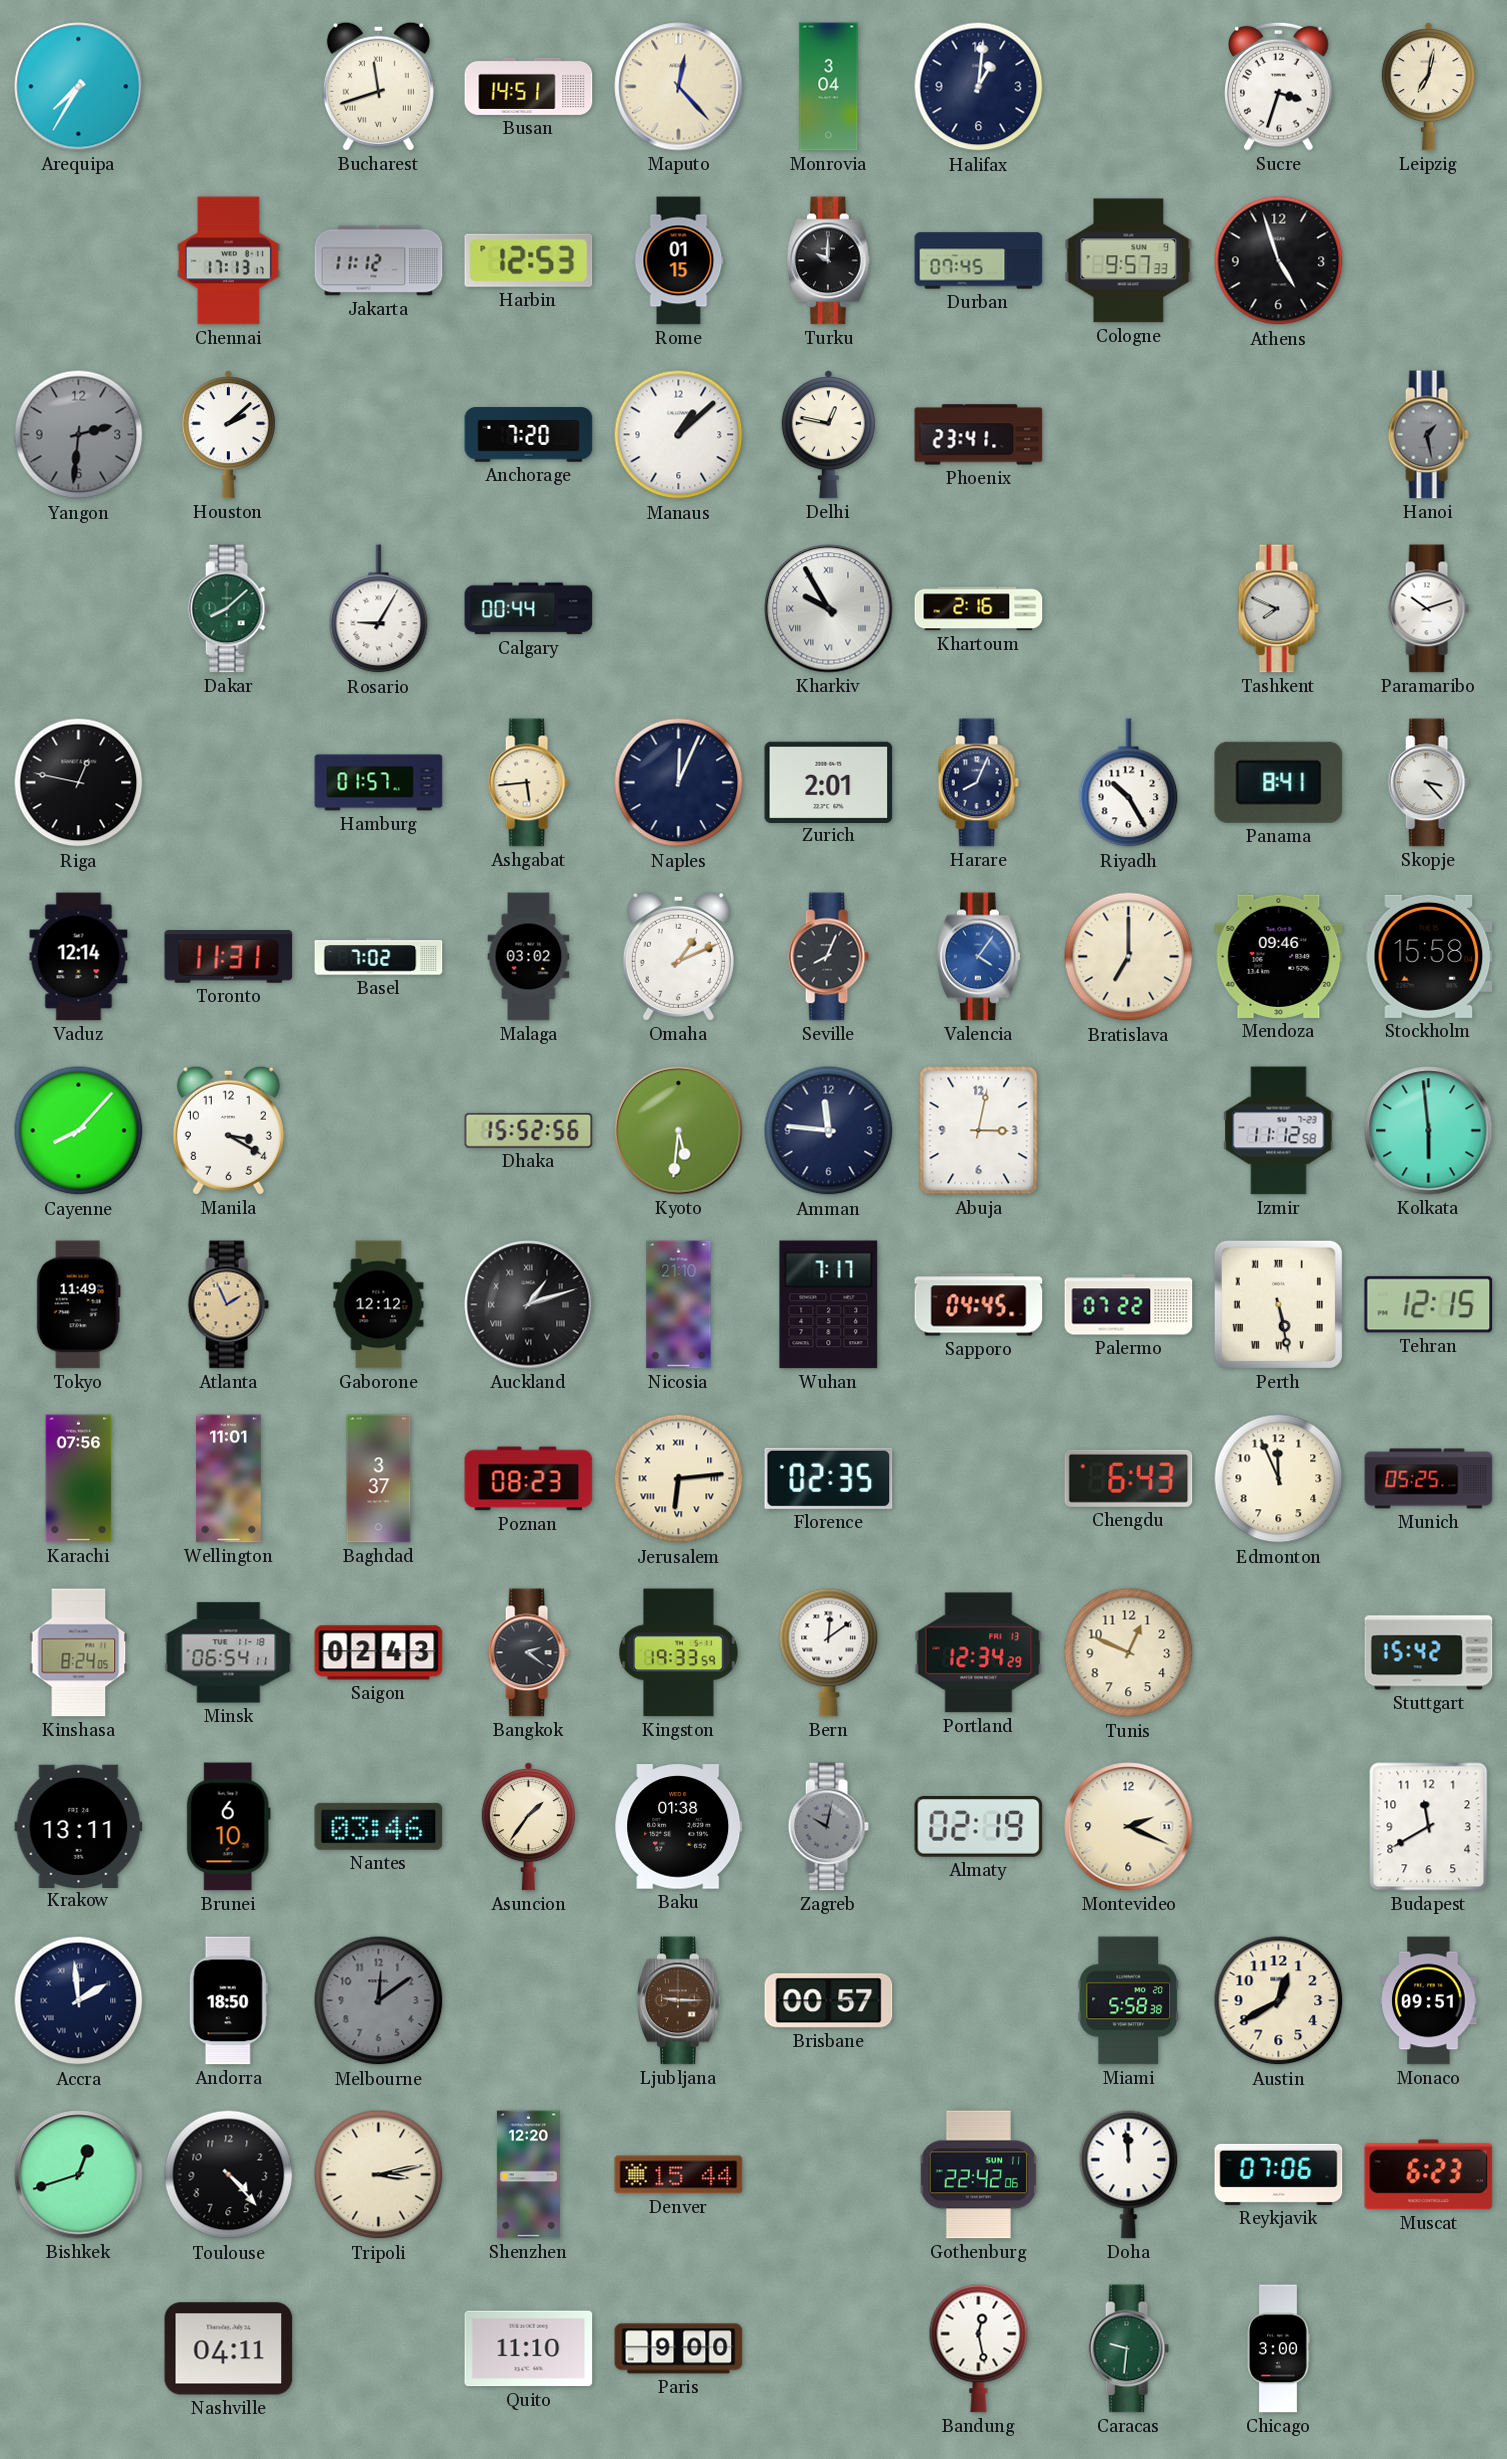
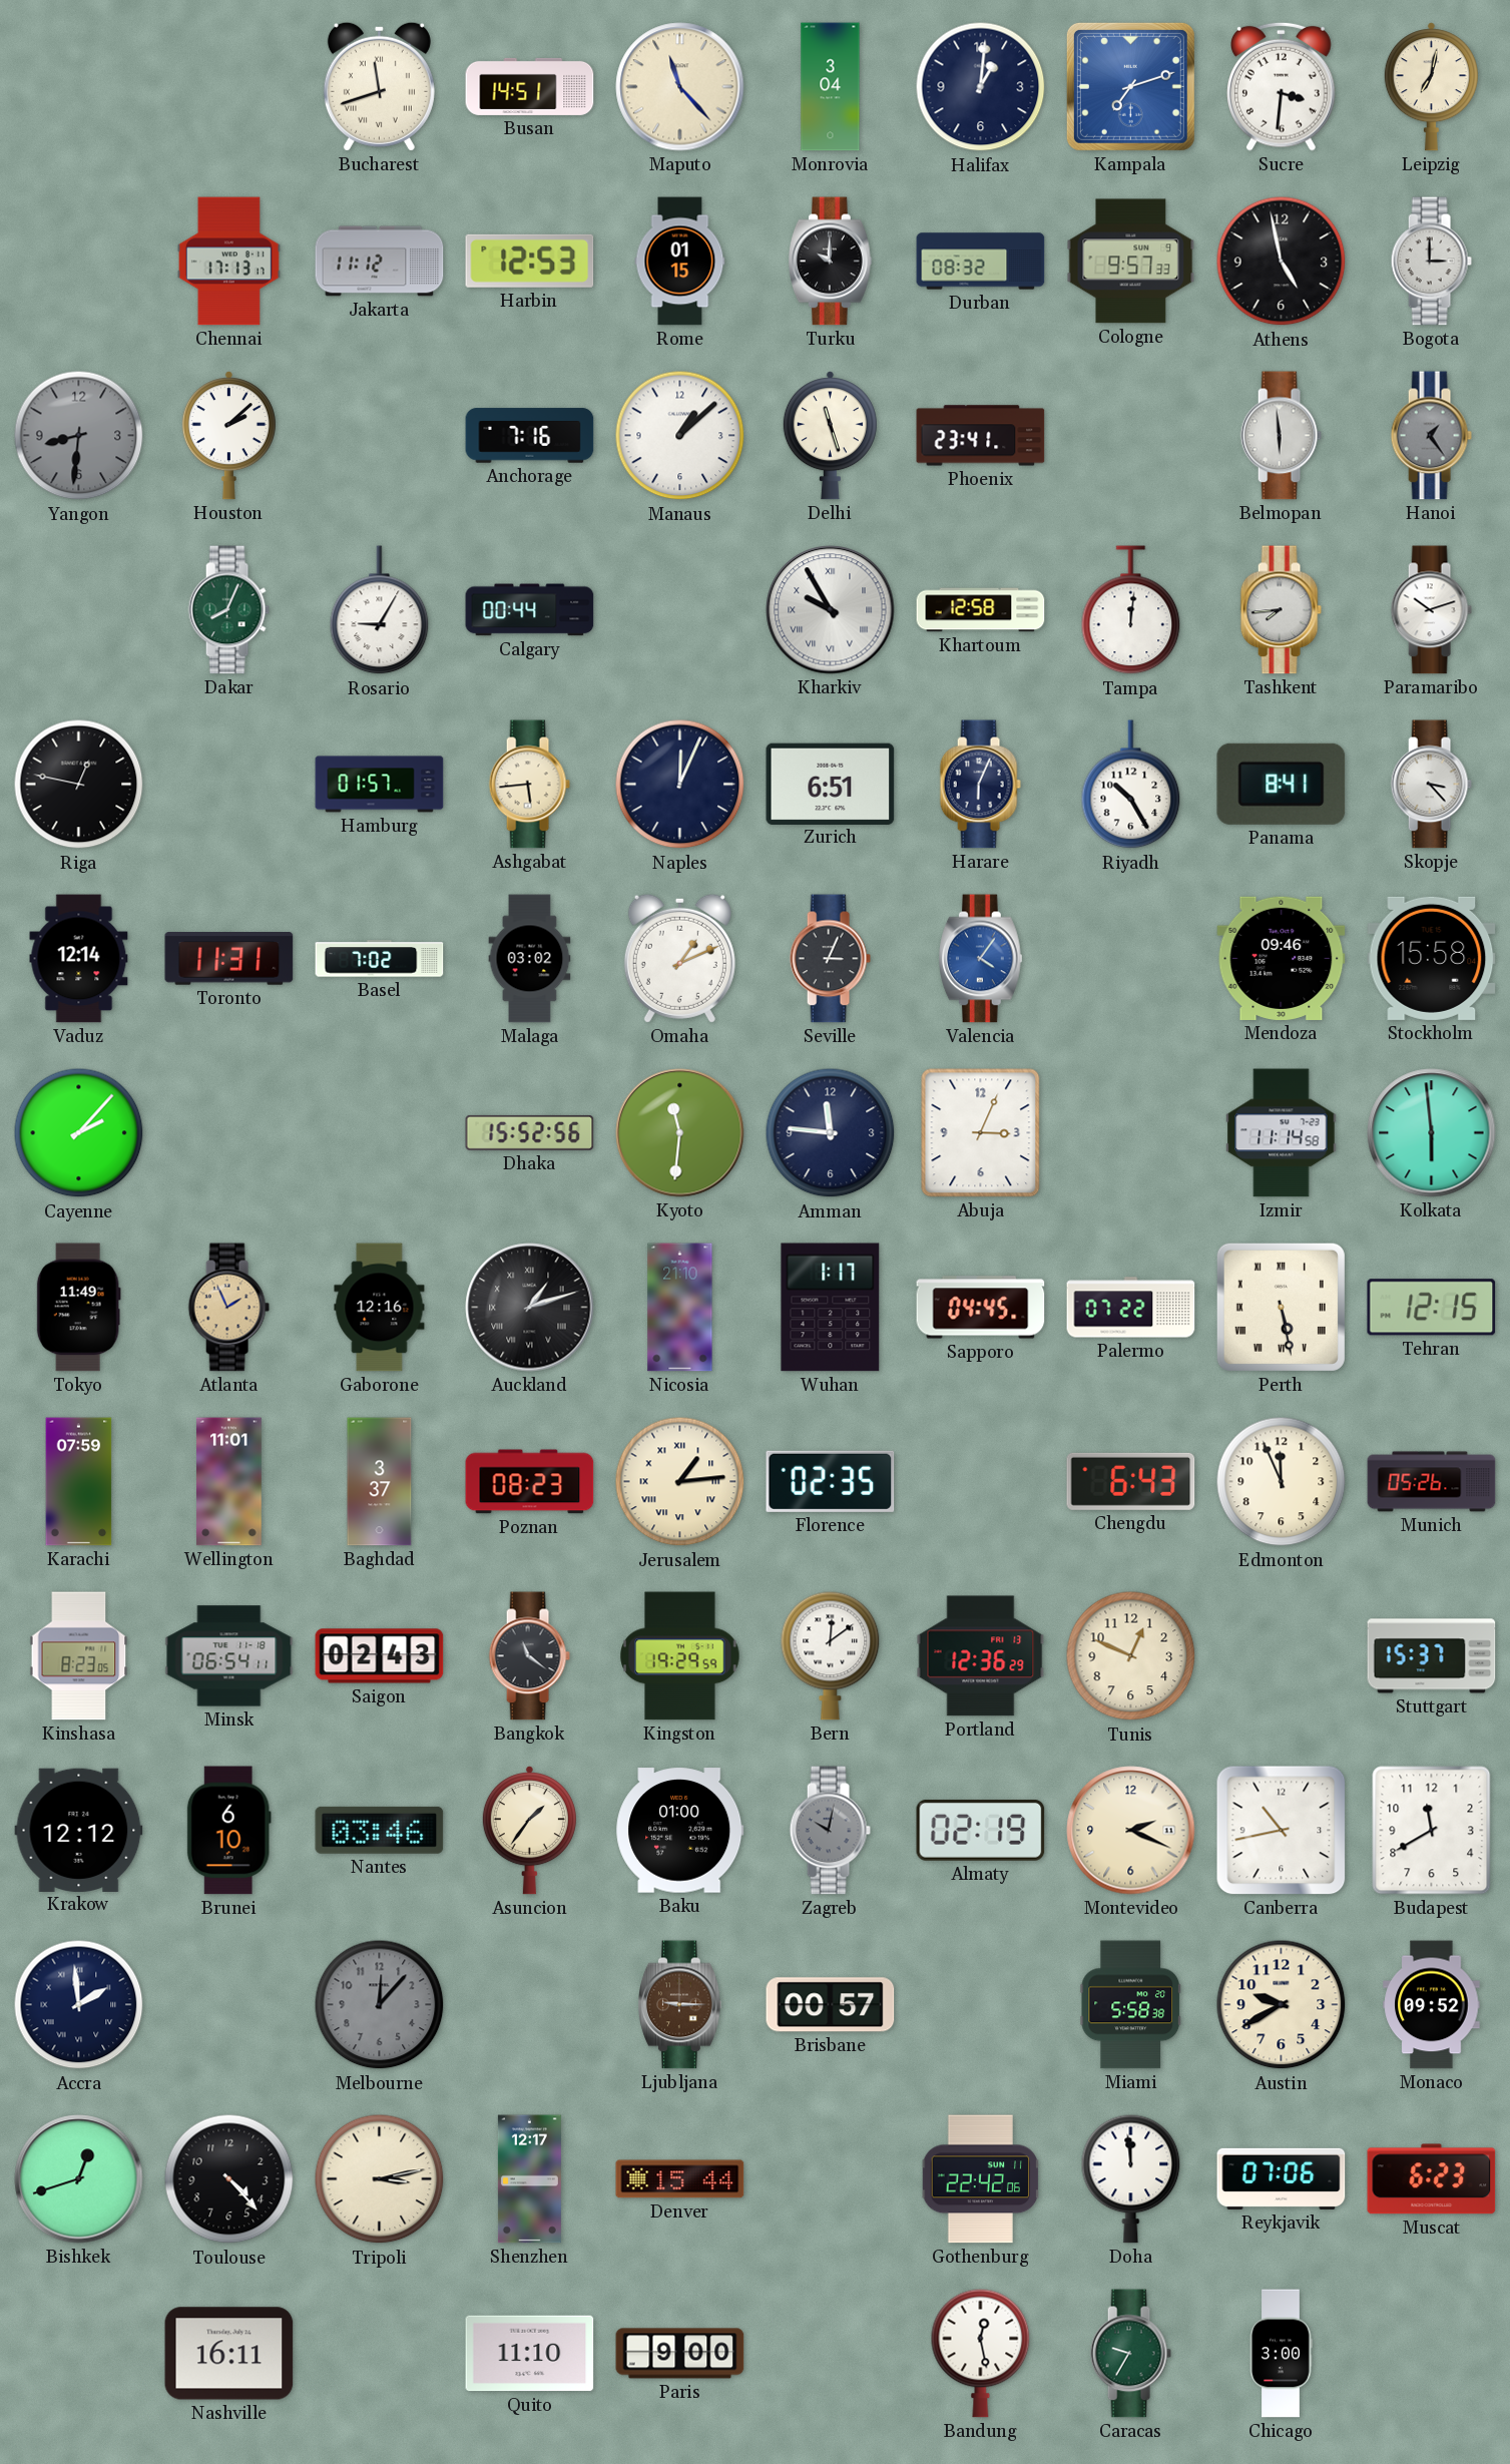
Arequipa: 7:35 -> none
Maputo: 12:23 -> 11:23
Kampala: none -> 7:12
Sucre: 3:33 -> 3:31
Durban: 07:45 -> 08:32
Athens: 4:57 -> 4:58
Bogota: none -> 3:00
Yangon: 2:31 -> 8:31
Anchorage: 7:20 -> 7:16
Delhi: 12:47 -> 11:27
Belmopan: none -> 5:59
Hanoi: 1:28 -> 1:24
Dakar: 8:08 -> 8:04
Khartoum: 2:16 -> 12:58
Tampa: none -> 12:01
Tashkent: 7:49 -> 7:44
Zurich: 2:01 -> 6:51
Harare: 8:04 -> 6:04
Seville: 8:04 -> 3:04
Bratislava: 7:00 -> none
Cayenne: 8:07 -> 2:07
Manila: 3:20 -> none
Kyoto: 5:31 -> 11:31
Abuja: 3:02 -> 3:04
Izmir: 11:12 -> 11:14
Gaborone: 12:12 -> 12:16
Wuhan: 7:17 -> 1:17
Karachi: 07:56 -> 07:59
Jerusalem: 6:14 -> 1:14
Munich: 05:25 -> 05:26
Kinshasa: 8:24 -> 8:23
Bangkok: 2:21 -> 11:21
Kingston: 19:33 -> 19:29
Portland: 12:34 -> 12:36
Stuttgart: 15:42 -> 15:37
Krakow: 13:11 -> 12:12
Baku: 01:38 -> 01:00
Canberra: none -> 10:43
Andorra: 18:50 -> none
Melbourne: 12:09 -> 12:07
Austin: 12:40 -> 9:40
Monaco: 09:51 -> 09:52
Shenzhen: 12:20 -> 12:17
Nashville: 04:11 -> 16:11
Caracas: 9:31 -> 9:35
